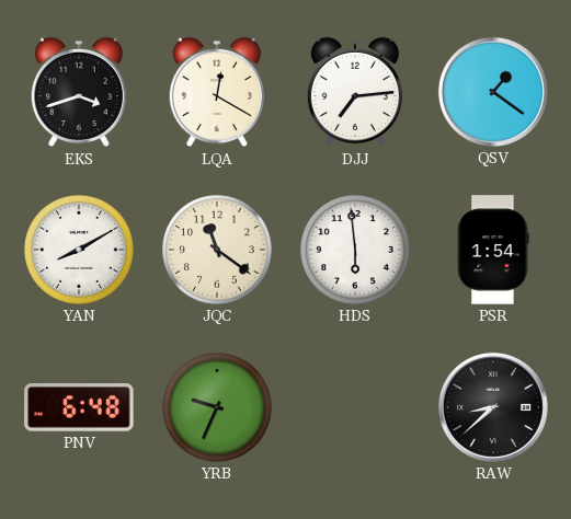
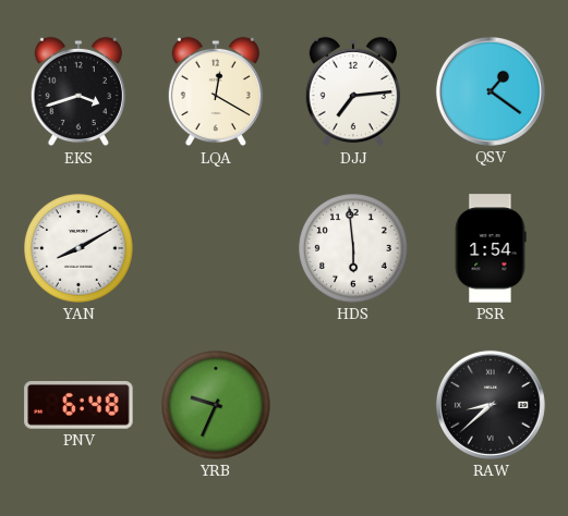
JQC: 11:21 -> none
